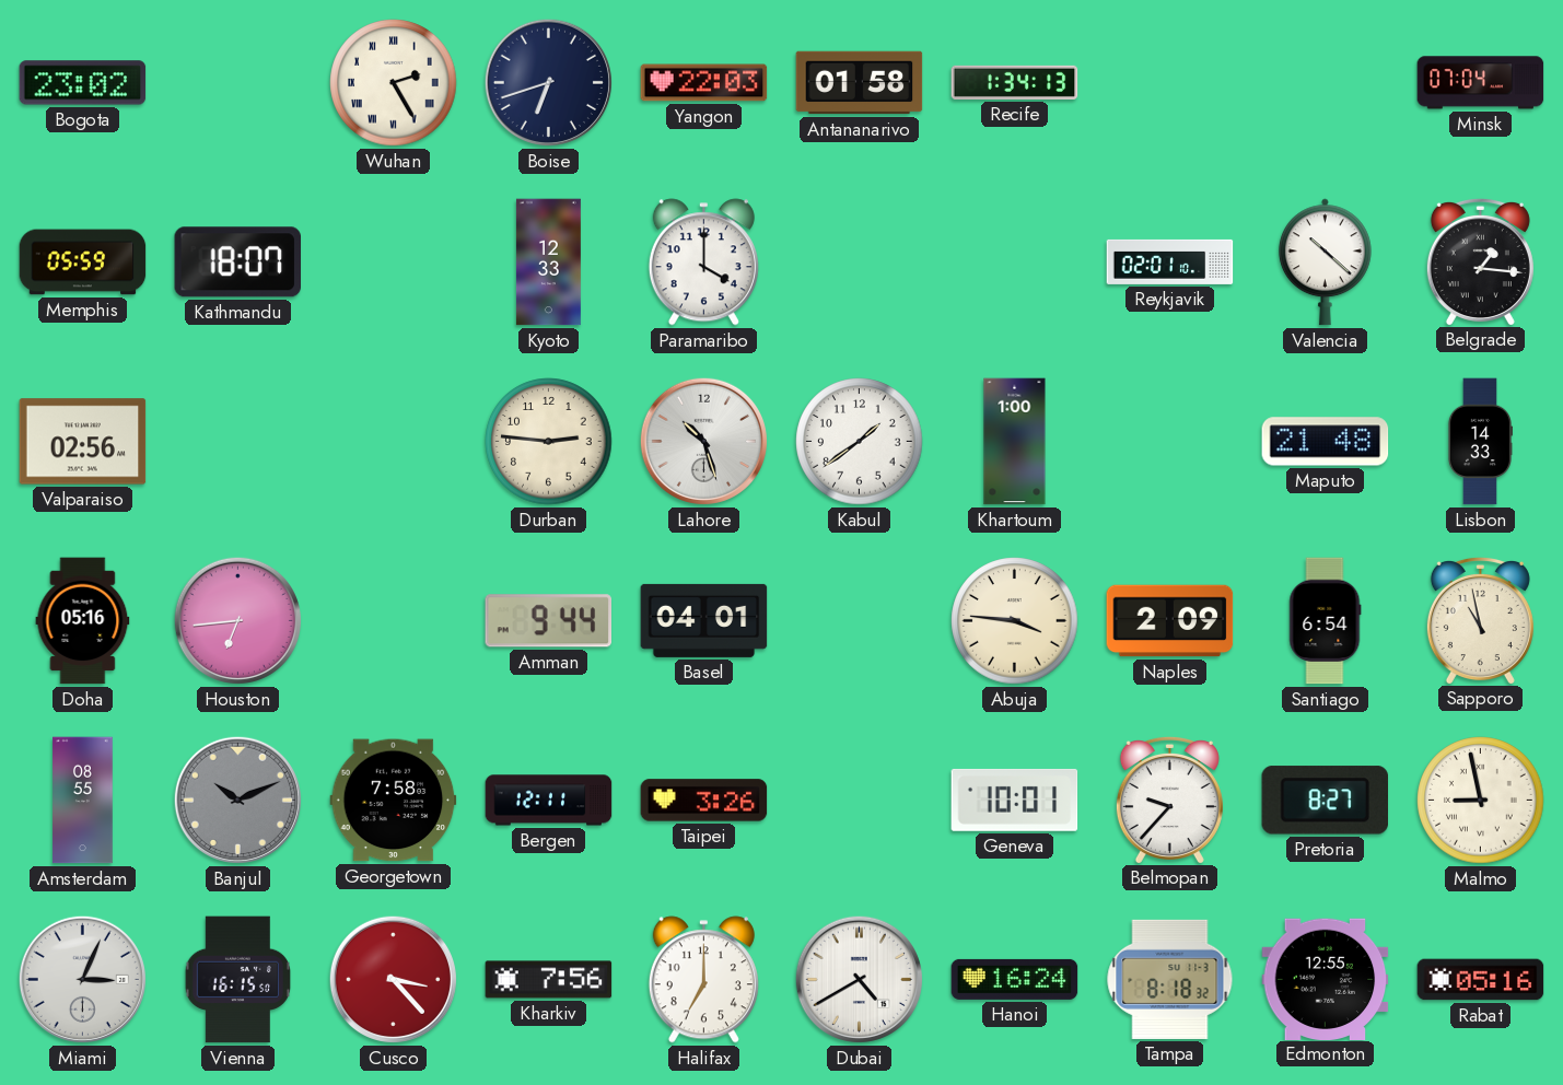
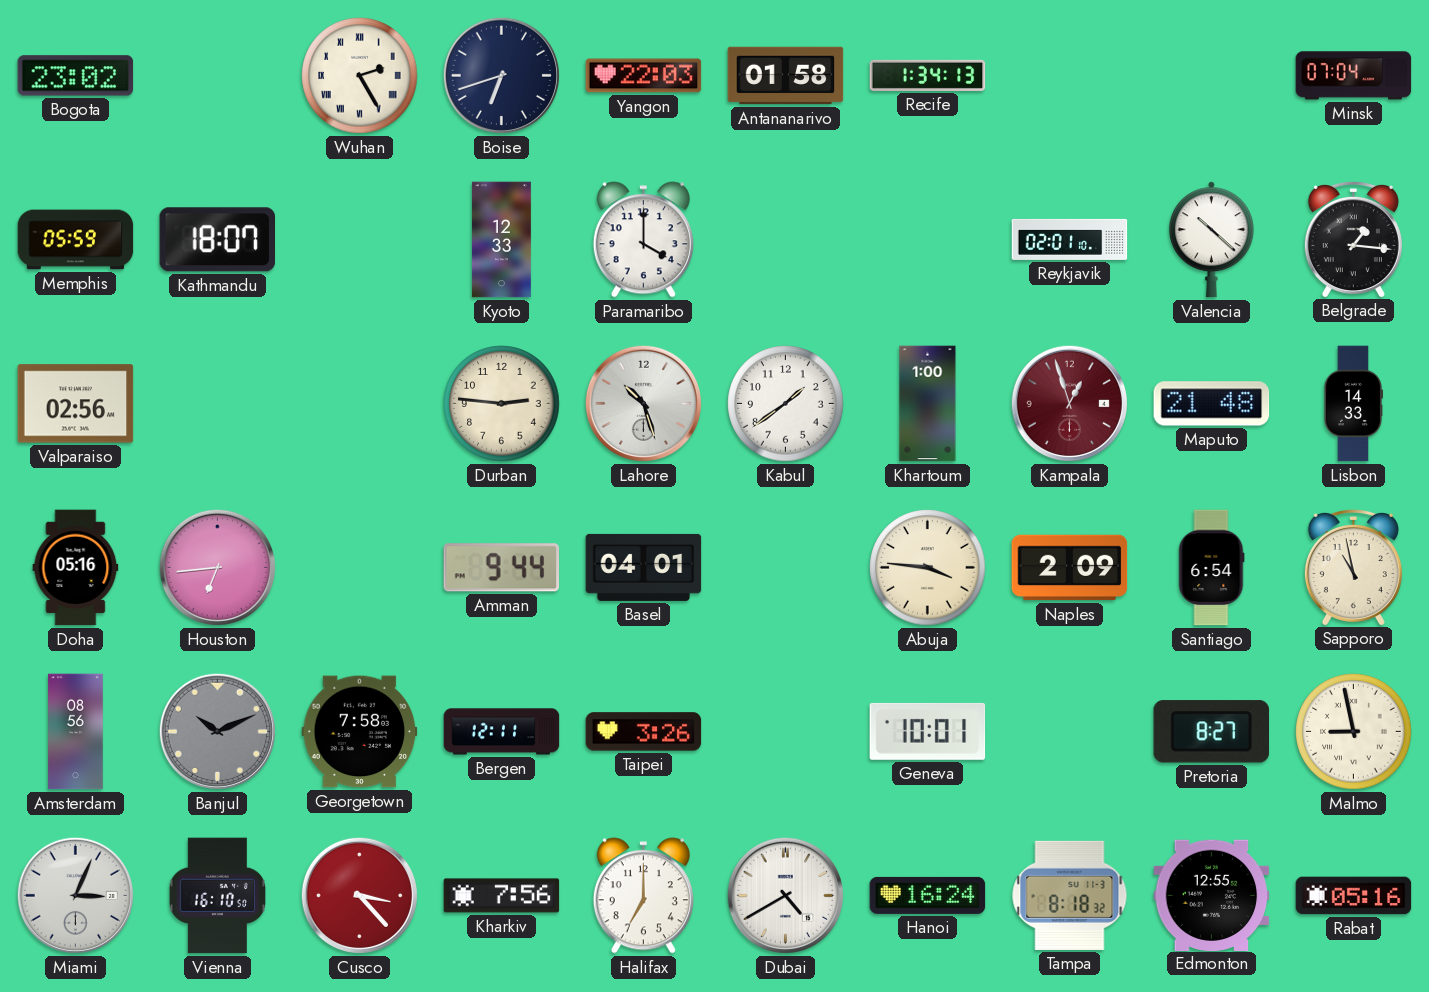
Kampala: none -> 12:57
Amsterdam: 08:55 -> 08:56
Belmopan: 9:37 -> none
Vienna: 16:15 -> 16:10
